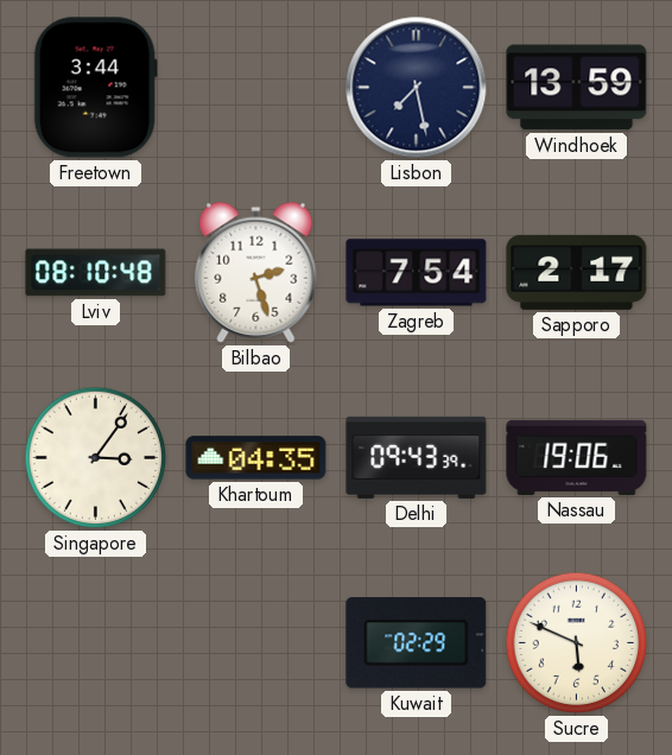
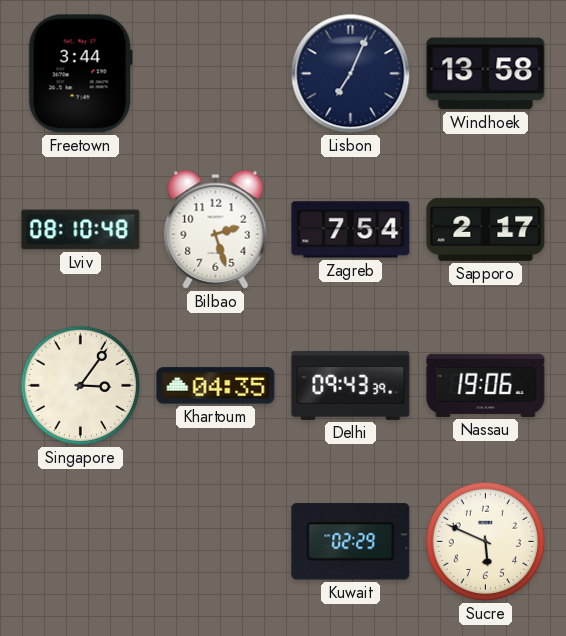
Lisbon: 7:28 -> 7:04
Windhoek: 13:59 -> 13:58
